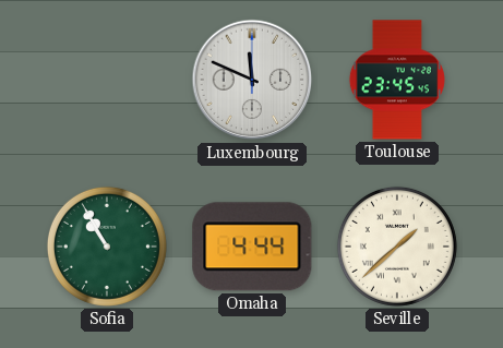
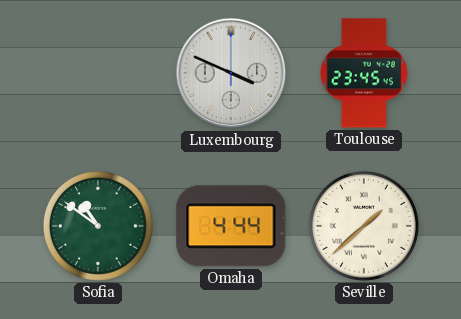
Luxembourg: 11:49 -> 3:49
Sofia: 10:55 -> 10:51
